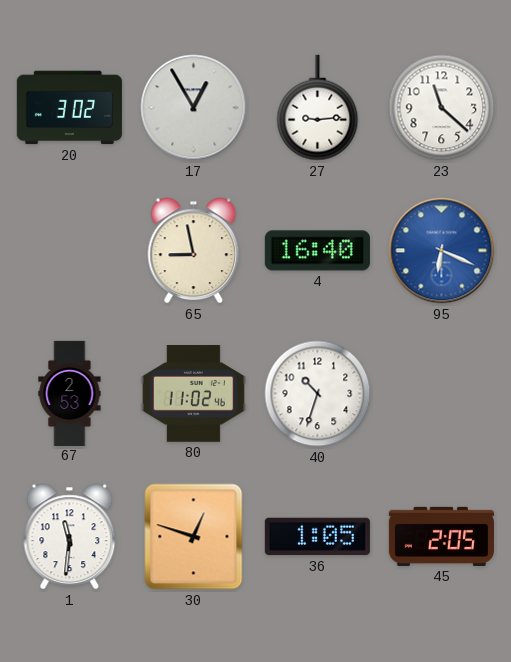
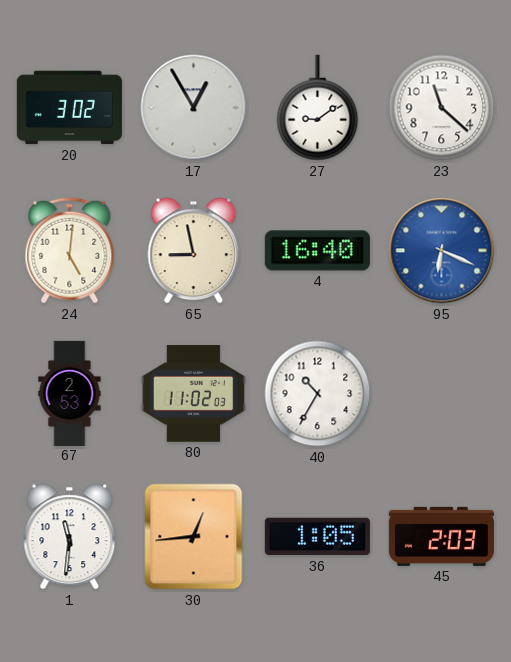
27: 9:14 -> 9:09
24: none -> 5:01
80: 11:02:46 -> 11:02:03
40: 10:33 -> 10:35
30: 12:48 -> 12:44
45: 2:05 -> 2:03
